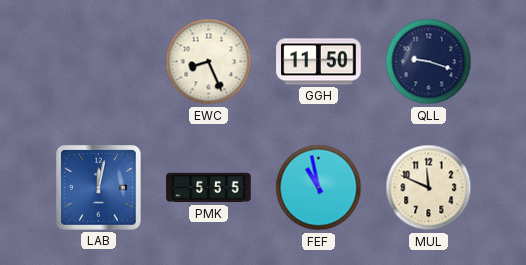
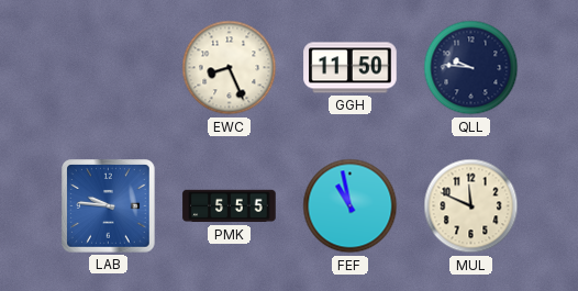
QLL: 9:18 -> 9:46
LAB: 12:02 -> 9:46
